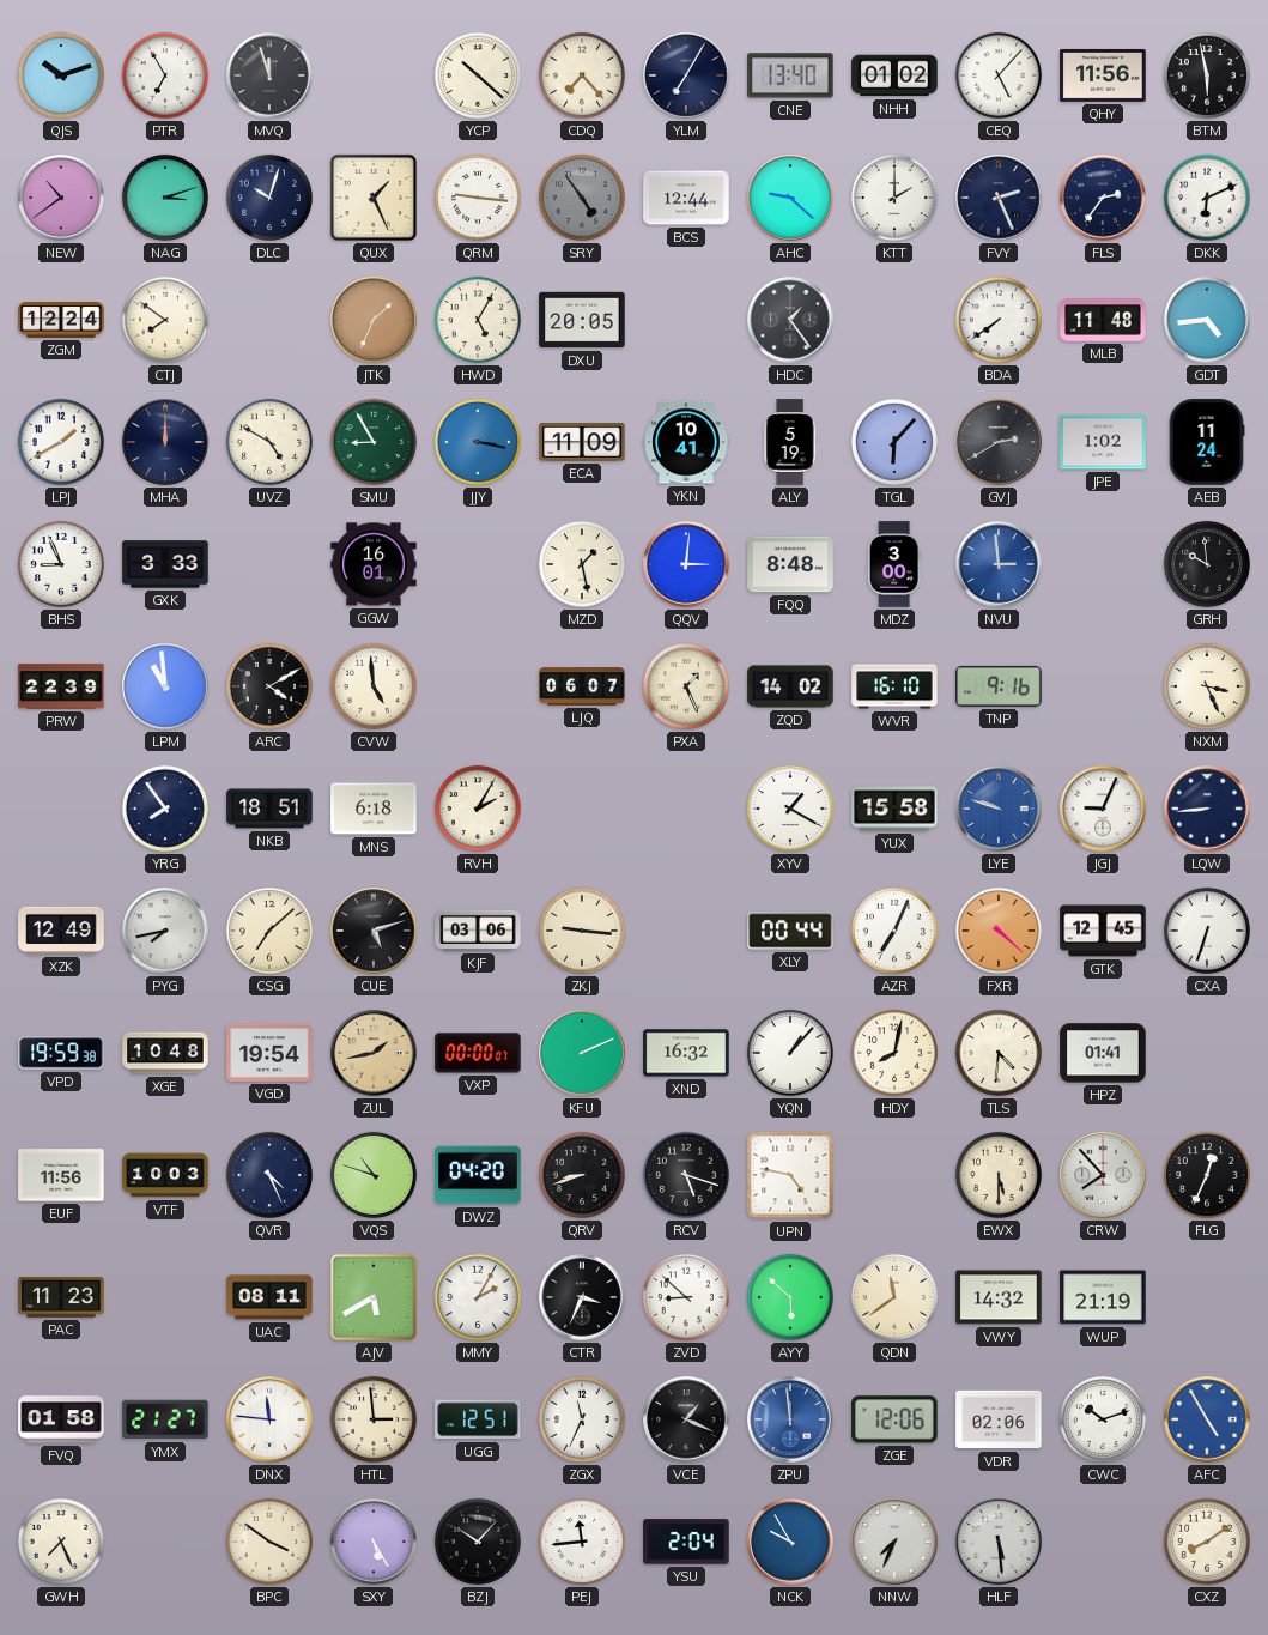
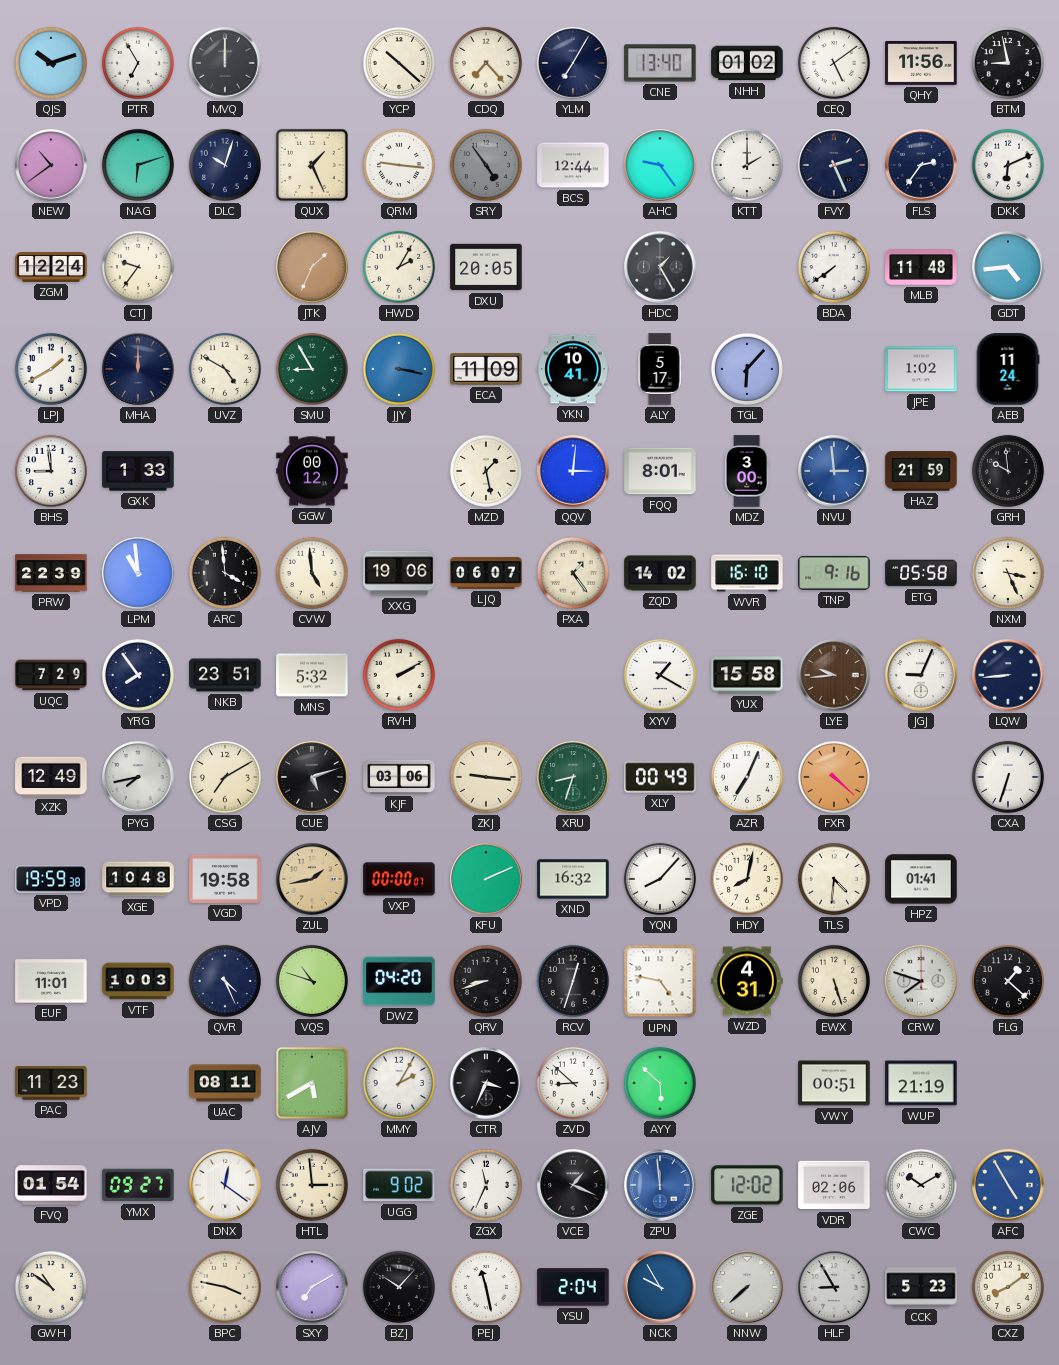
MVQ: 11:57 -> 12:00
CEQ: 5:07 -> 5:09
BTM: 5:58 -> 8:58
NAG: 3:12 -> 6:12
AHC: 9:22 -> 9:24
CTJ: 7:51 -> 9:36
HWD: 5:05 -> 2:05
HDC: 1:24 -> 1:25
ALY: 5:19 -> 5:17
GVJ: 2:40 -> none
BHS: 8:56 -> 8:59
GXK: 3:33 -> 1:33
GGW: 16:01 -> 00:12
FQQ: 8:48 -> 8:01
HAZ: none -> 21:59
ARC: 4:10 -> 3:59
XXG: none -> 19:06
PXA: 1:26 -> 1:24
ETG: none -> 05:58
UQC: none -> 7:29
NKB: 18:51 -> 23:51
MNS: 6:18 -> 5:32
RVH: 2:05 -> 2:10
LYE: 9:48 -> 9:44
LYE dial: blue -> brown
CSG: 7:08 -> 7:10
XRU: none -> 8:33
XLY: 00:44 -> 00:49
GTK: 12:45 -> none
VGD: 19:54 -> 19:58
YQN: 1:07 -> 8:07
EUF: 11:56 -> 11:01
RCV: 5:18 -> 12:33
WZD: none -> 4:31
EWX: 5:30 -> 5:27
CRW: 7:53 -> 7:48
FLG: 12:34 -> 1:22
QDN: 11:39 -> none
VWY: 14:32 -> 00:51
FVQ: 01:58 -> 01:54
YMX: 21:27 -> 09:27
DNX: 11:46 -> 12:21
UGG: 12:51 -> 9:02
ZGE: 12:06 -> 12:02
CWC: 10:12 -> 10:10
GWH: 7:26 -> 10:51
BPC: 3:51 -> 3:47
SXY: 5:25 -> 7:10
PEJ: 11:44 -> 11:28
NNW: 7:34 -> 7:38
HLF: 5:29 -> 8:55
CCK: none -> 5:23
